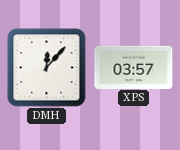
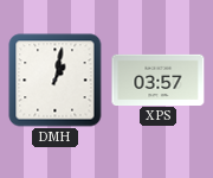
DMH: 12:07 -> 1:02
